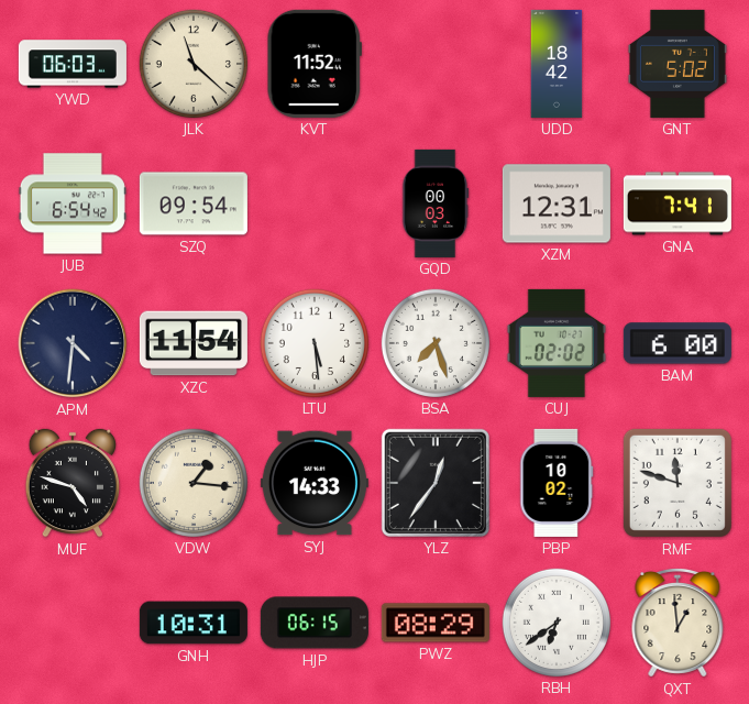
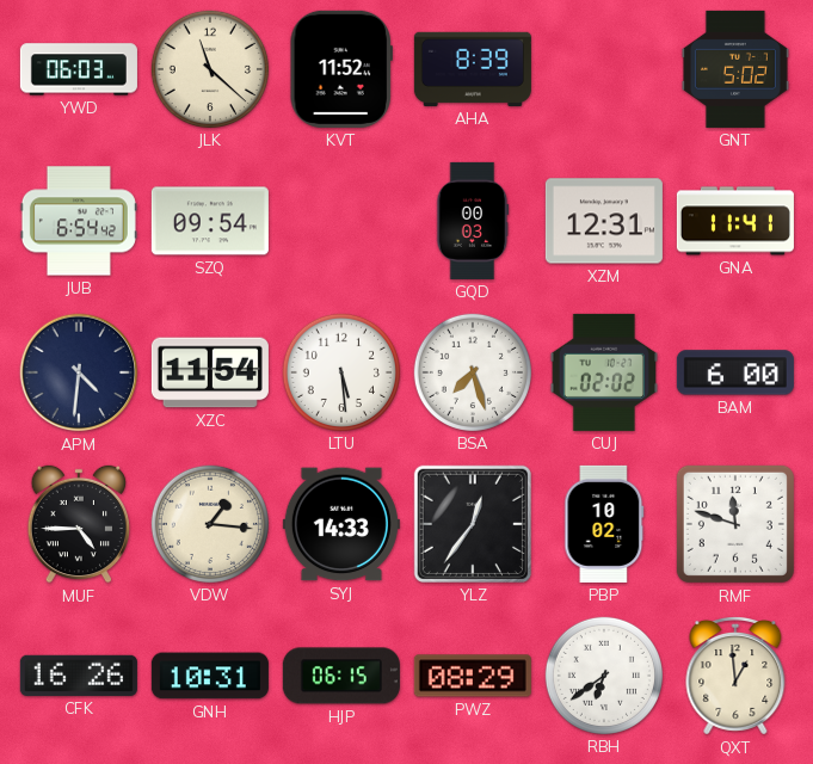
AHA: none -> 8:39
UDD: 18:42 -> none
GNA: 7:41 -> 11:41
MUF: 4:48 -> 4:45
CFK: none -> 16:26
